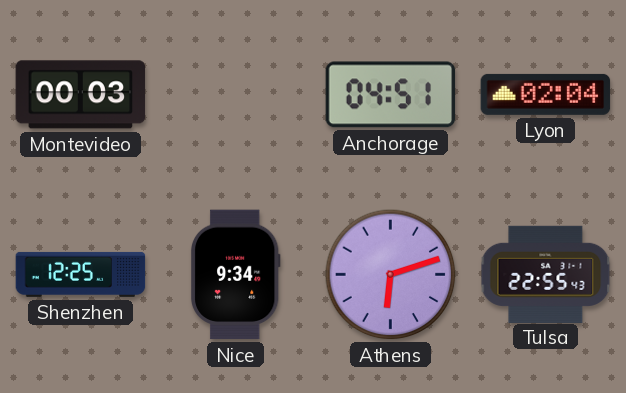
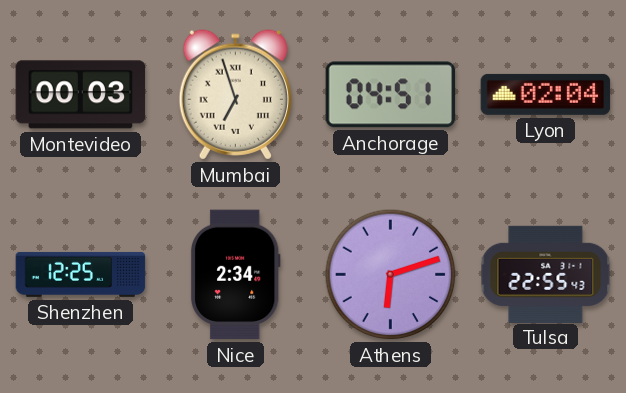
Mumbai: none -> 6:57
Nice: 9:34 -> 2:34
